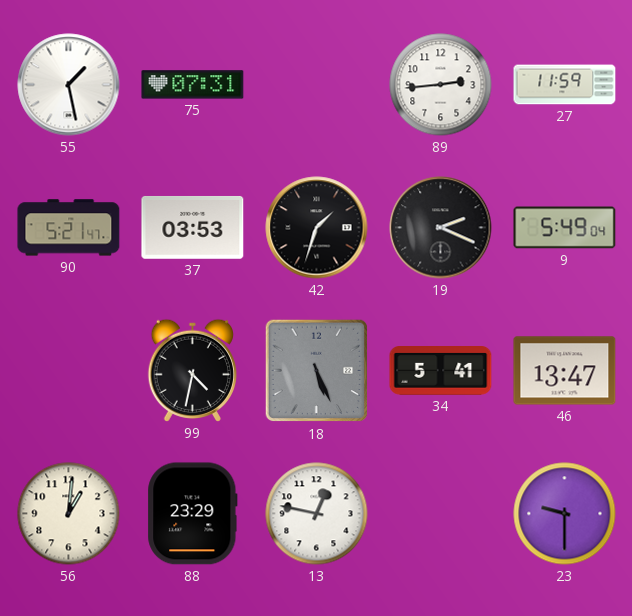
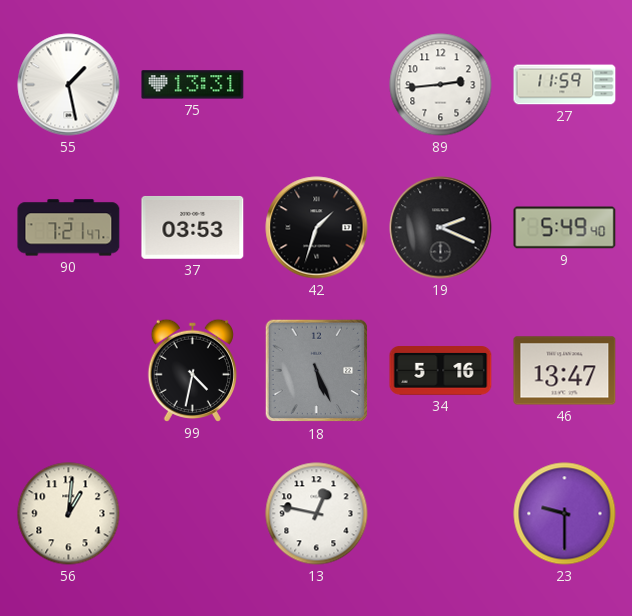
75: 07:31 -> 13:31
90: 5:21 -> 7:21
9: 5:49:04 -> 5:49:40
34: 5:41 -> 5:16
88: 23:29 -> none
